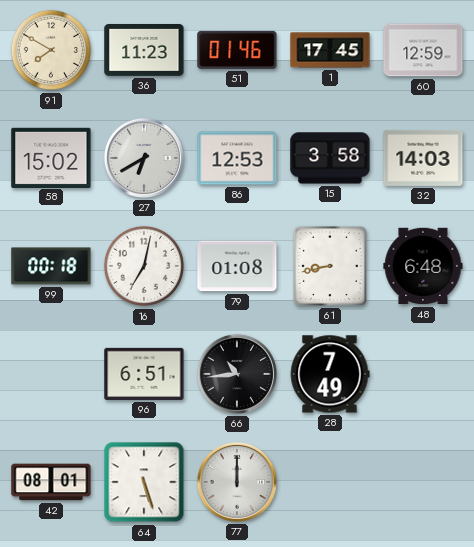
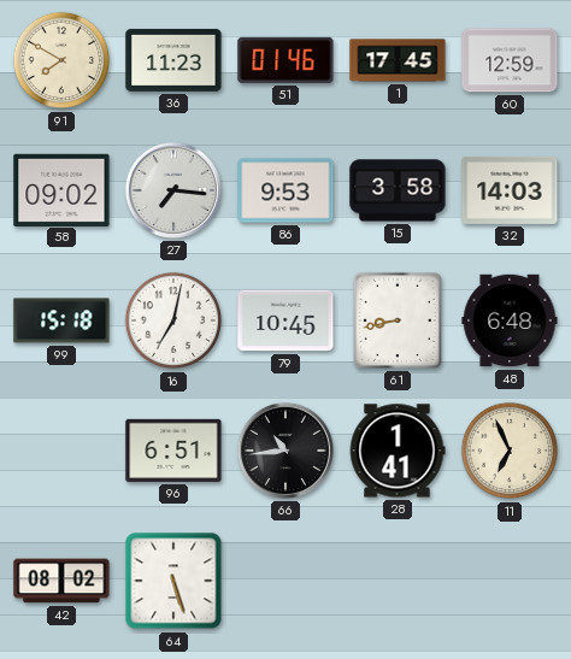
58: 15:02 -> 09:02
27: 6:40 -> 7:16
86: 12:53 -> 9:53
99: 00:18 -> 15:18
79: 01:08 -> 10:45
28: 7:49 -> 1:41
11: none -> 6:56
42: 08:01 -> 08:02
77: 12:00 -> none
